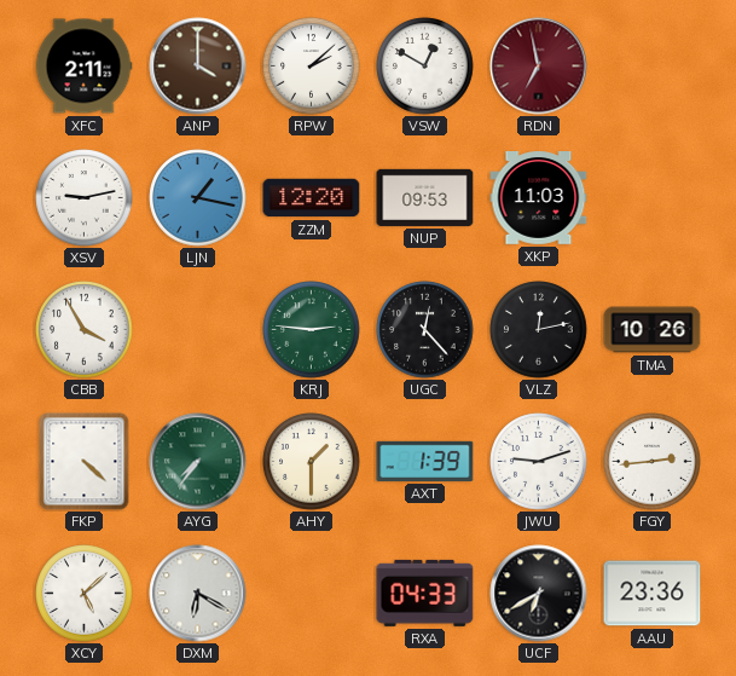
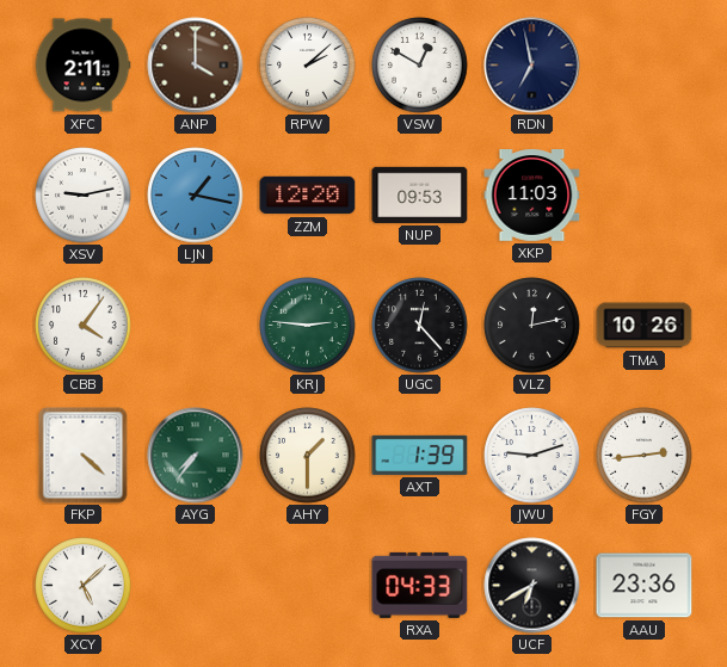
RDN dial: burgundy -> navy
CBB: 3:55 -> 4:06
DXM: 6:20 -> none
